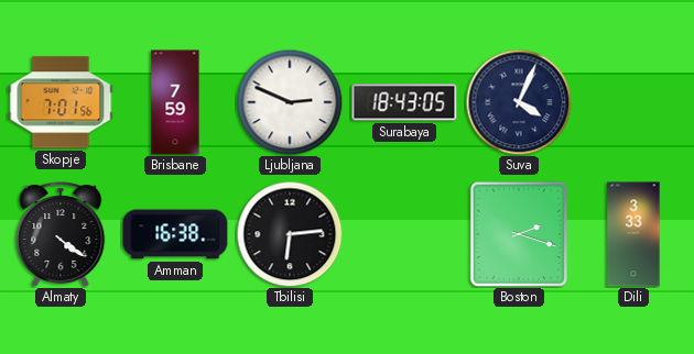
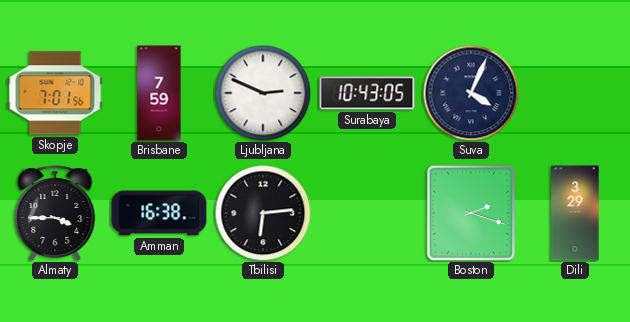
Surabaya: 18:43 -> 10:43
Almaty: 4:21 -> 3:45
Dili: 3:33 -> 3:29
